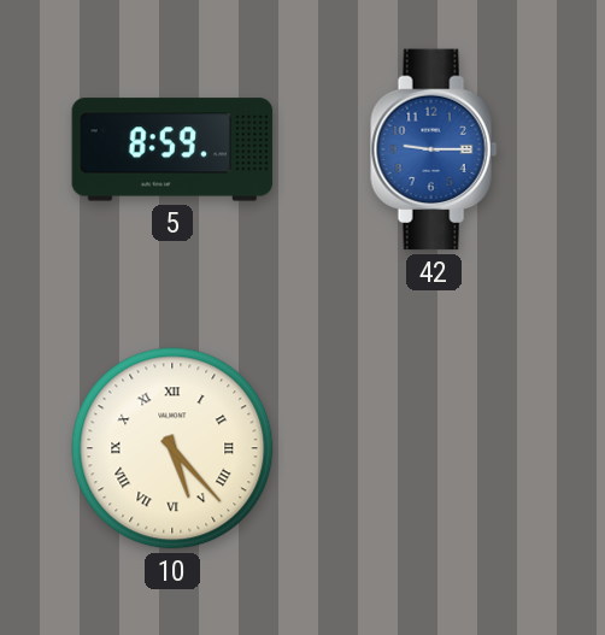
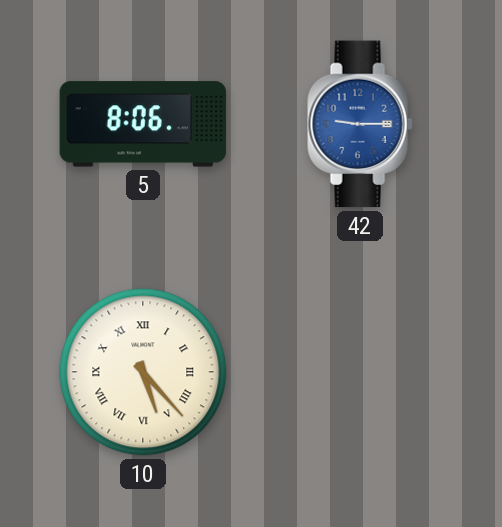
5: 8:59 -> 8:06
